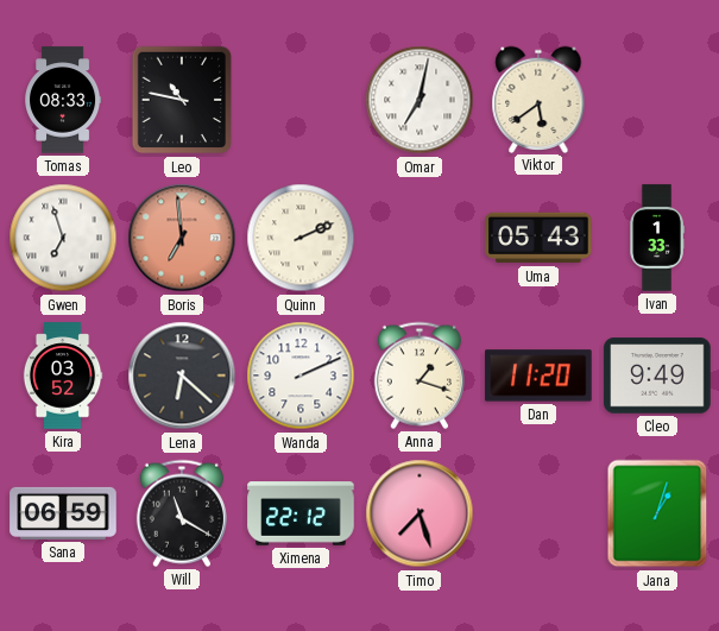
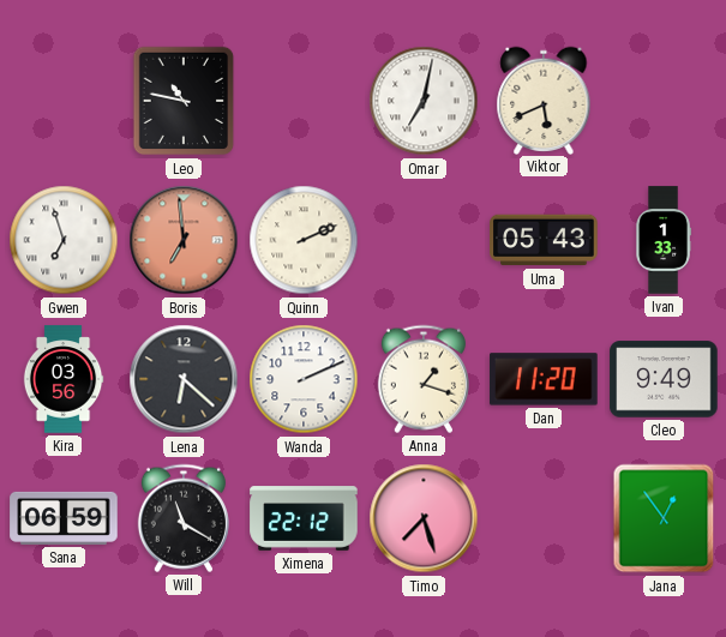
Tomas: 08:33 -> none
Viktor: 5:39 -> 5:41
Kira: 03:52 -> 03:56
Jana: 1:03 -> 12:54
